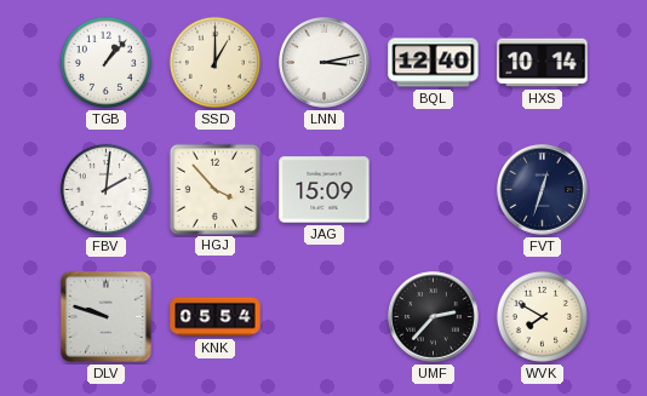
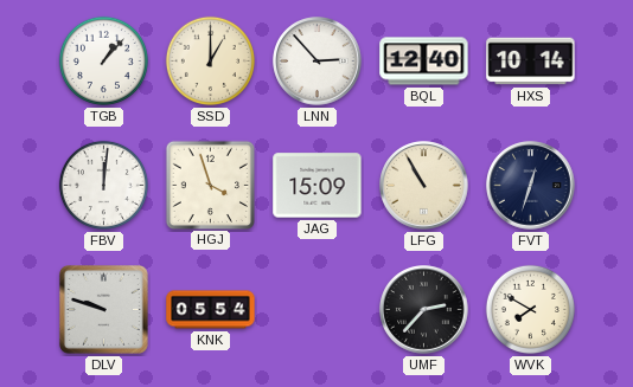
LNN: 3:13 -> 2:53
FBV: 2:01 -> 12:01
HGJ: 3:53 -> 3:57
LFG: none -> 10:55
